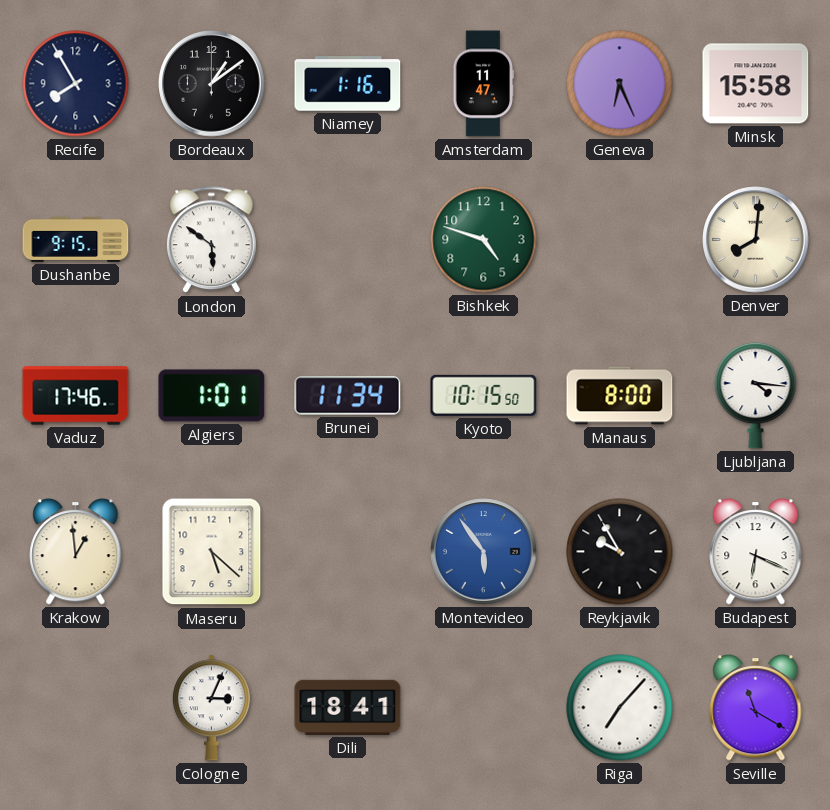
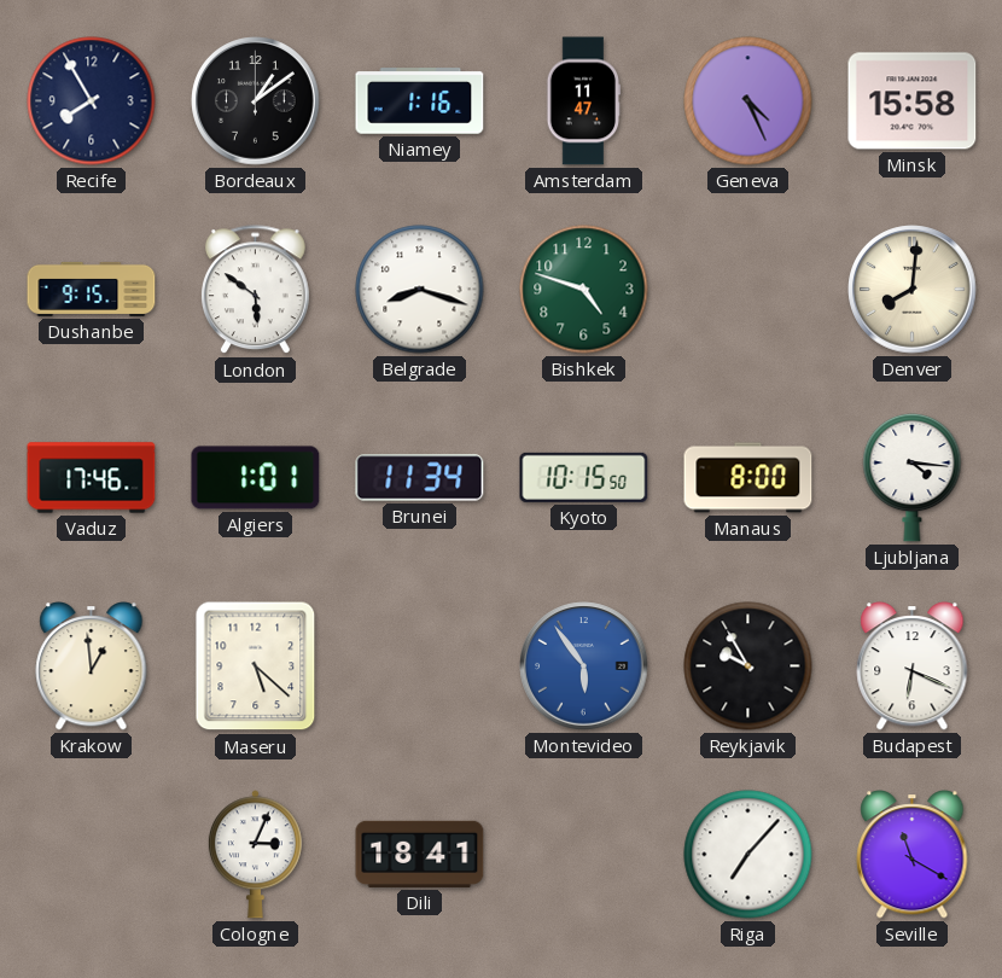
Geneva: 6:26 -> 4:26
Belgrade: none -> 8:18
